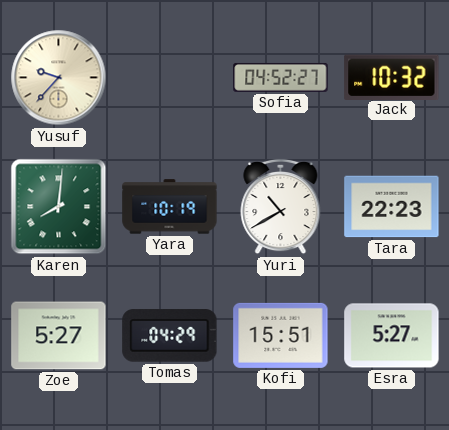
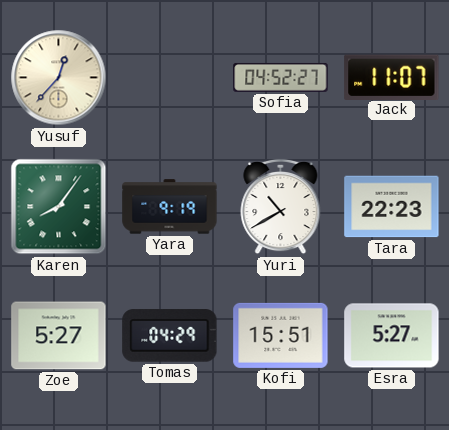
Yusuf: 9:37 -> 12:37
Jack: 10:32 -> 11:07
Karen: 8:01 -> 8:06
Yara: 10:19 -> 9:19
